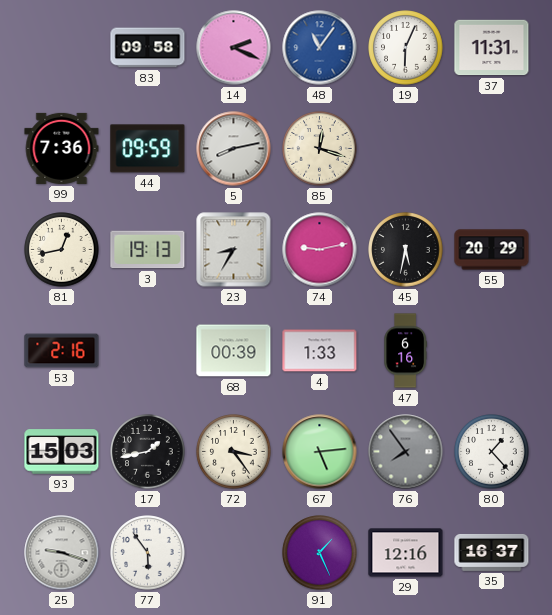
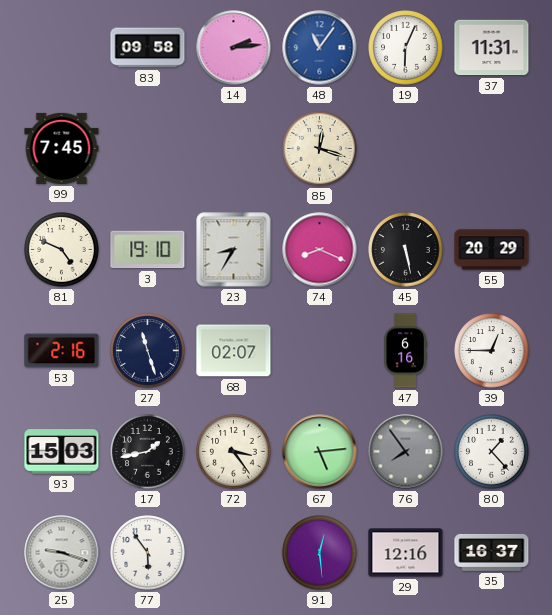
14: 2:19 -> 2:14
99: 7:36 -> 7:45
44: 09:59 -> none
5: 8:13 -> none
81: 12:43 -> 4:49
3: 19:13 -> 19:10
74: 9:13 -> 8:19
45: 5:32 -> 5:28
27: none -> 11:27
68: 00:39 -> 02:07
4: 1:33 -> none
39: none -> 12:45
91: 1:26 -> 12:29
